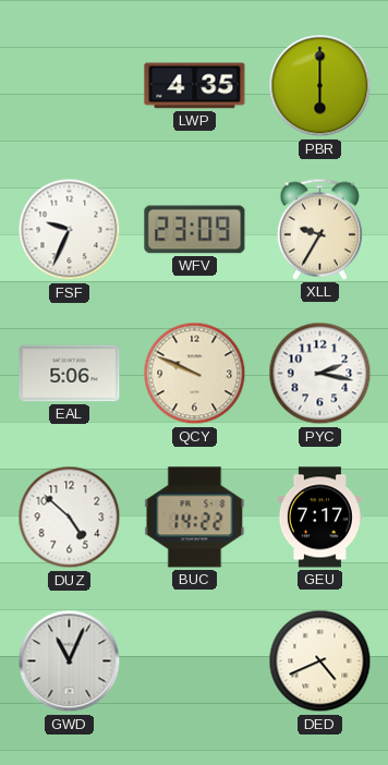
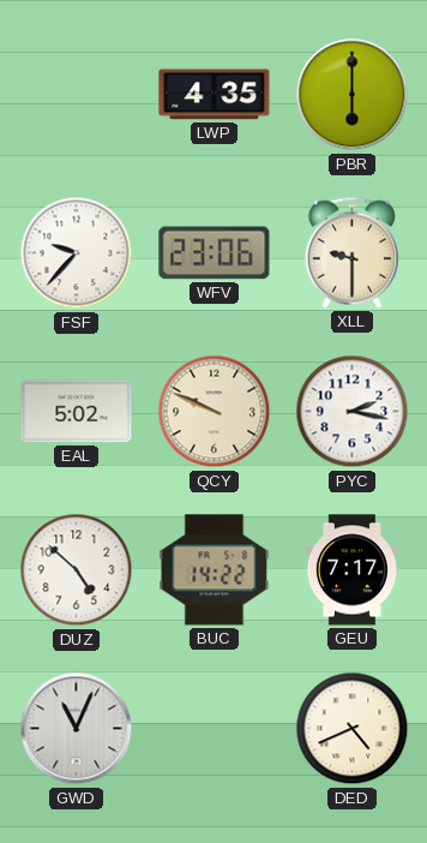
FSF: 9:34 -> 9:37
WFV: 23:09 -> 23:06
XLL: 9:35 -> 9:30
EAL: 5:06 -> 5:02
